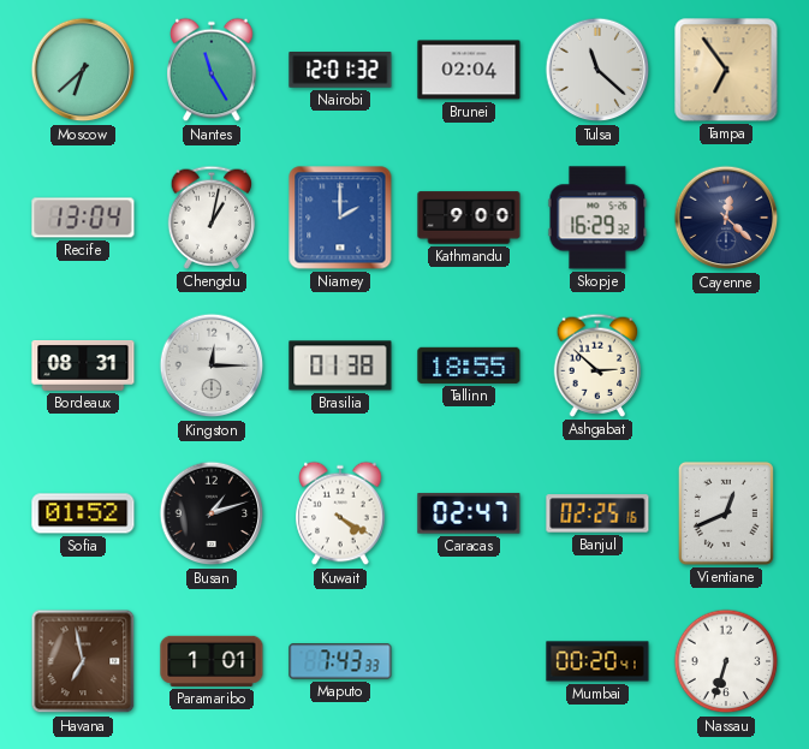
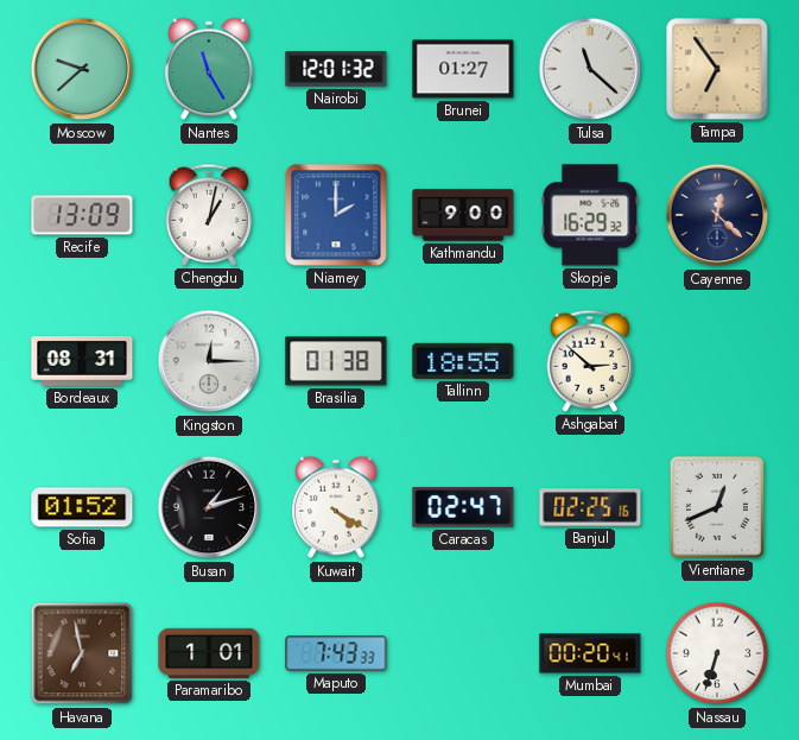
Moscow: 6:38 -> 9:38
Brunei: 02:04 -> 01:27
Recife: 13:04 -> 13:09
